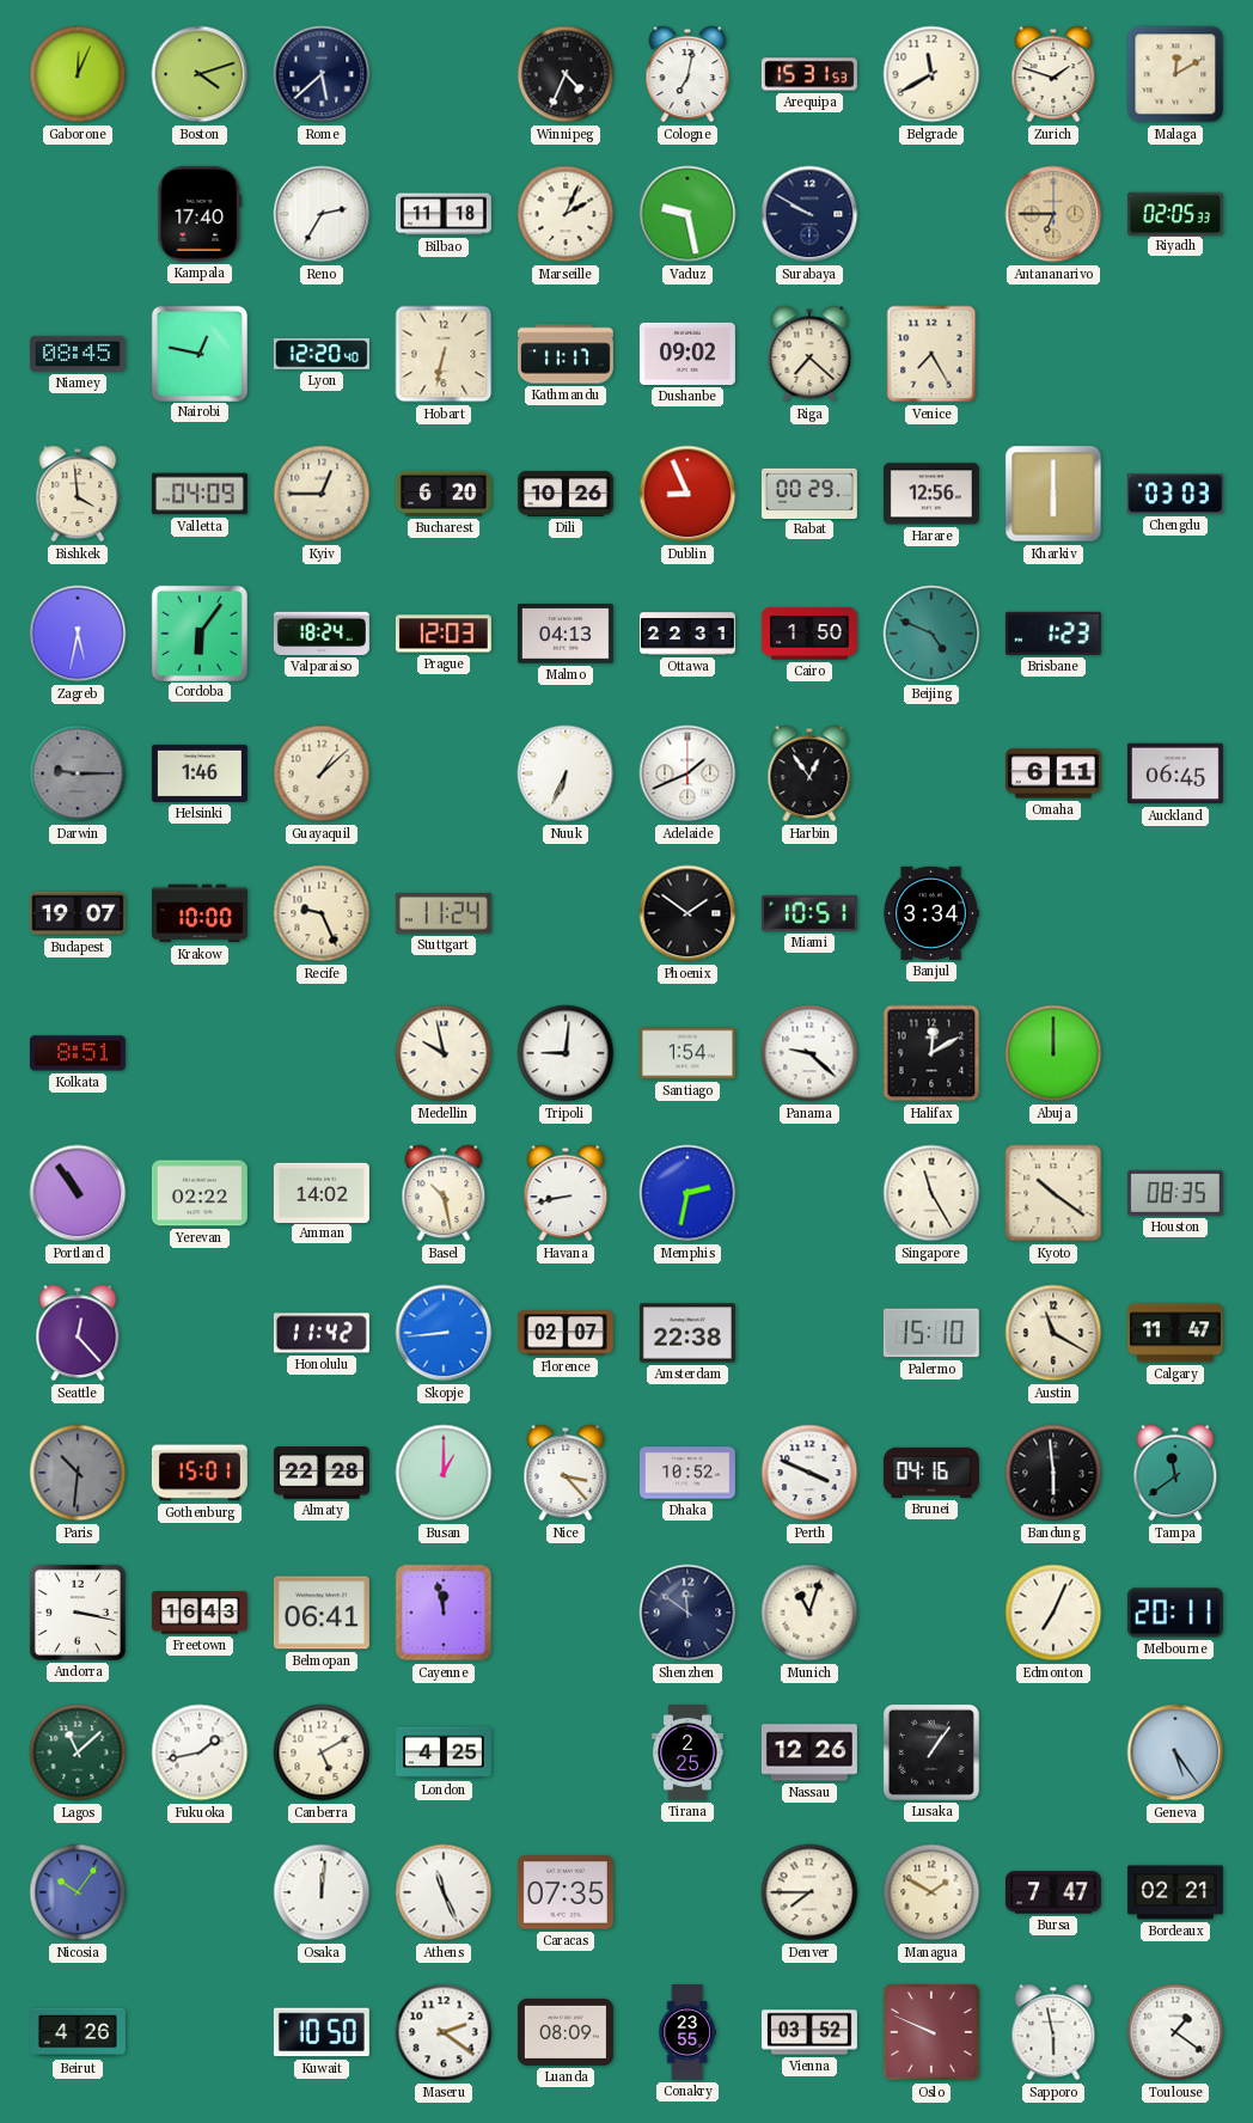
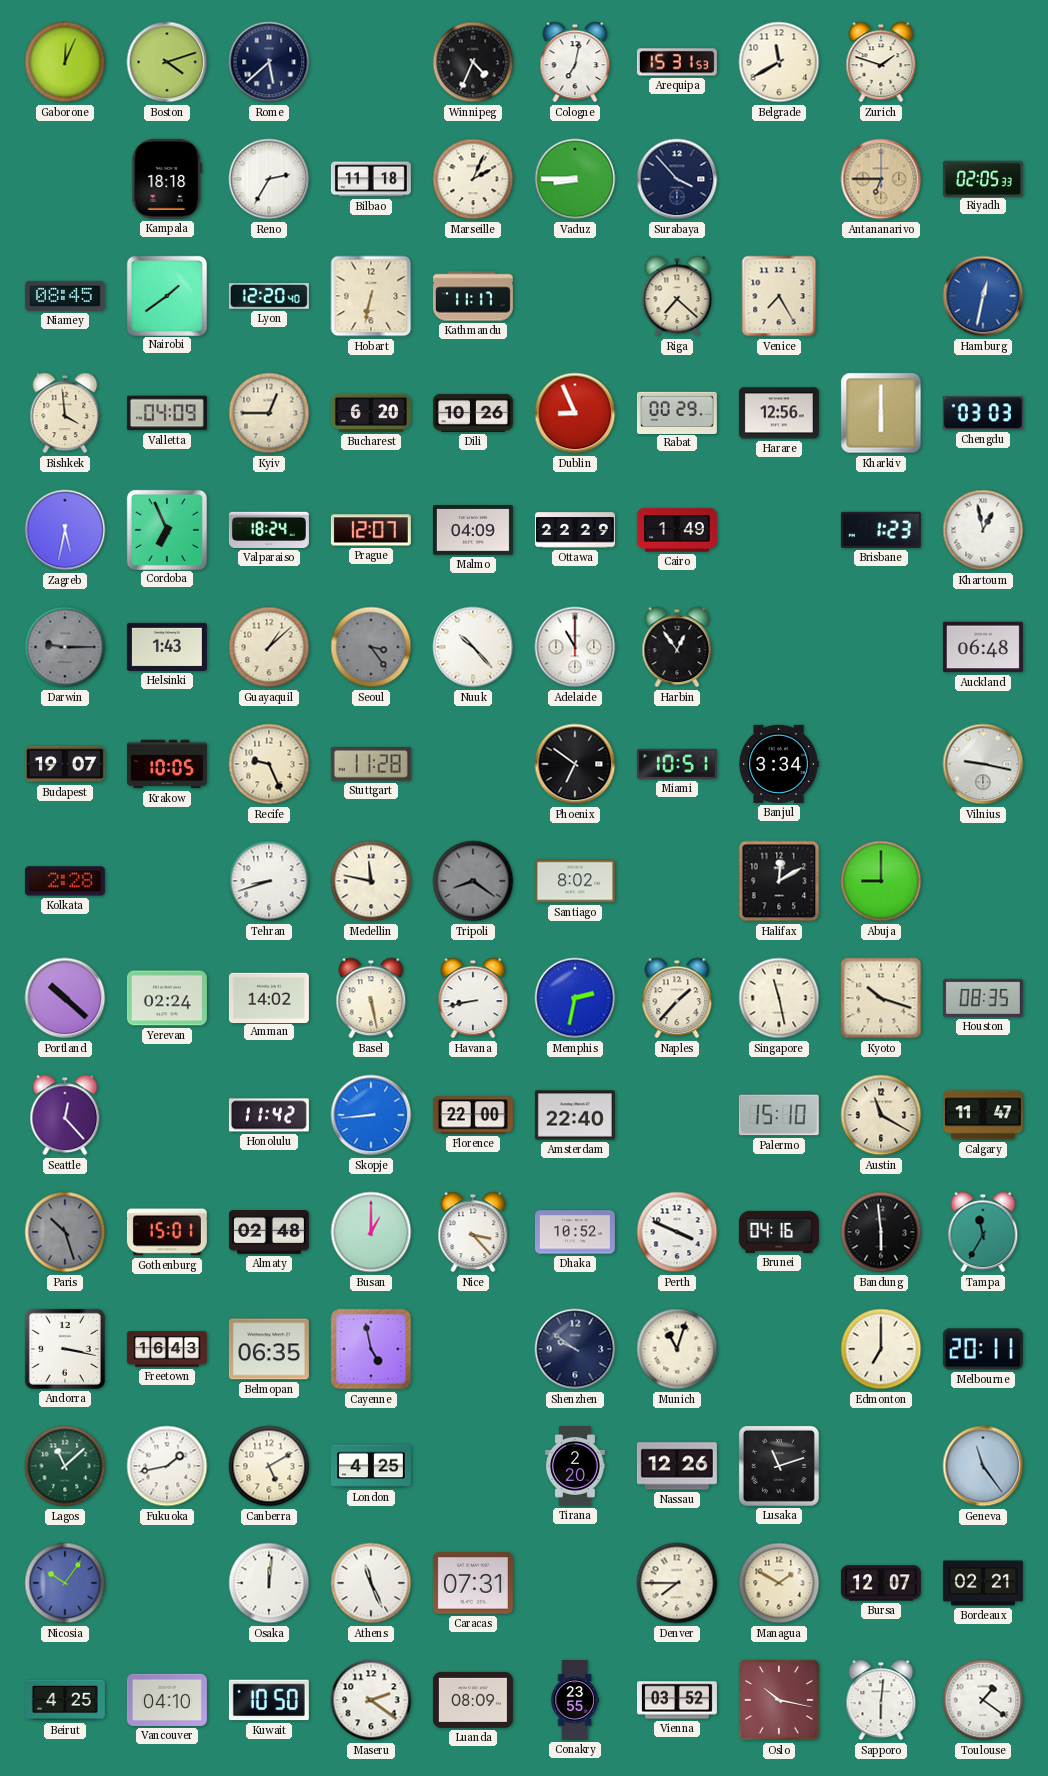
Malaga: 12:10 -> none
Kampala: 17:40 -> 18:18
Vaduz: 9:28 -> 8:45
Surabaya: 9:50 -> 3:53
Nairobi: 12:47 -> 1:39
Dushanbe: 09:02 -> none
Hamburg: none -> 12:32
Cordoba: 6:06 -> 6:56
Prague: 12:03 -> 12:07
Malmo: 04:13 -> 04:09
Ottawa: 22:31 -> 22:29
Cairo: 1:50 -> 1:49
Beijing: 4:49 -> none
Khartoum: none -> 12:58
Helsinki: 1:46 -> 1:43
Seoul: none -> 3:24
Nuuk: 6:34 -> 10:23
Adelaide: 1:41 -> 11:00
Omaha: 6:11 -> none
Auckland: 06:45 -> 06:48
Krakow: 10:00 -> 10:05
Stuttgart: 11:24 -> 11:28
Phoenix: 1:51 -> 6:51
Vilnius: none -> 9:17
Kolkata: 8:51 -> 2:28
Tehran: none -> 8:42
Medellin: 9:58 -> 11:47
Tripoli: 9:01 -> 8:21
Tripoli dial: white -> grey
Santiago: 1:54 -> 8:02
Panama: 9:22 -> none
Abuja: 12:00 -> 9:00
Portland: 10:54 -> 10:22
Yerevan: 02:22 -> 02:24
Basel: 10:28 -> 5:28
Naples: none -> 1:37
Singapore: 11:25 -> 11:28
Kyoto: 10:21 -> 10:18
Florence: 02:07 -> 22:00
Amsterdam: 22:38 -> 22:40
Paris: 10:31 -> 10:27
Almaty: 22:28 -> 02:48
Tampa: 11:39 -> 11:35
Belmopan: 06:41 -> 06:35
Cayenne: 11:58 -> 4:58
Shenzhen: 11:51 -> 9:51
Edmonton: 7:04 -> 7:00
Tirana: 2:25 -> 2:20
Lusaka: 1:06 -> 11:12
Geneva: 5:24 -> 11:24
Caracas: 07:35 -> 07:31
Bursa: 7:47 -> 12:07
Beirut: 4:26 -> 4:25
Vancouver: none -> 04:10
Oslo: 9:49 -> 10:17
Sapporo: 5:58 -> 6:01
